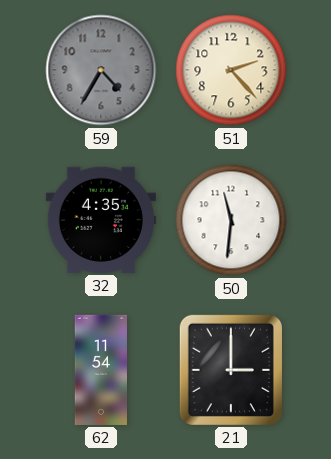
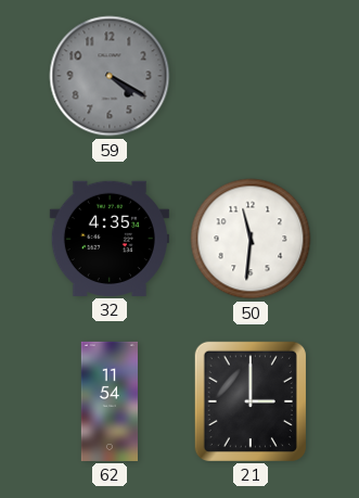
59: 4:35 -> 4:20
51: 2:23 -> none
